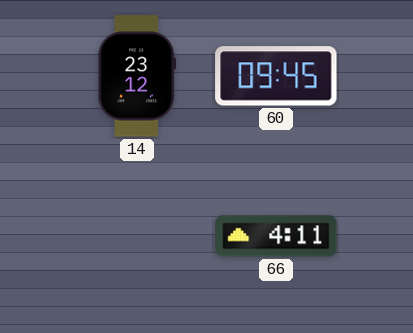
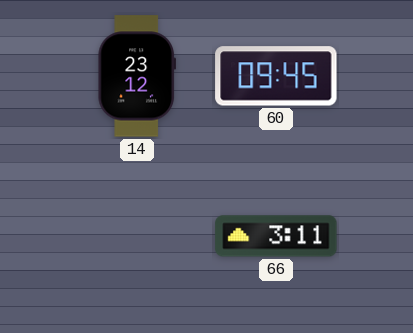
66: 4:11 -> 3:11
